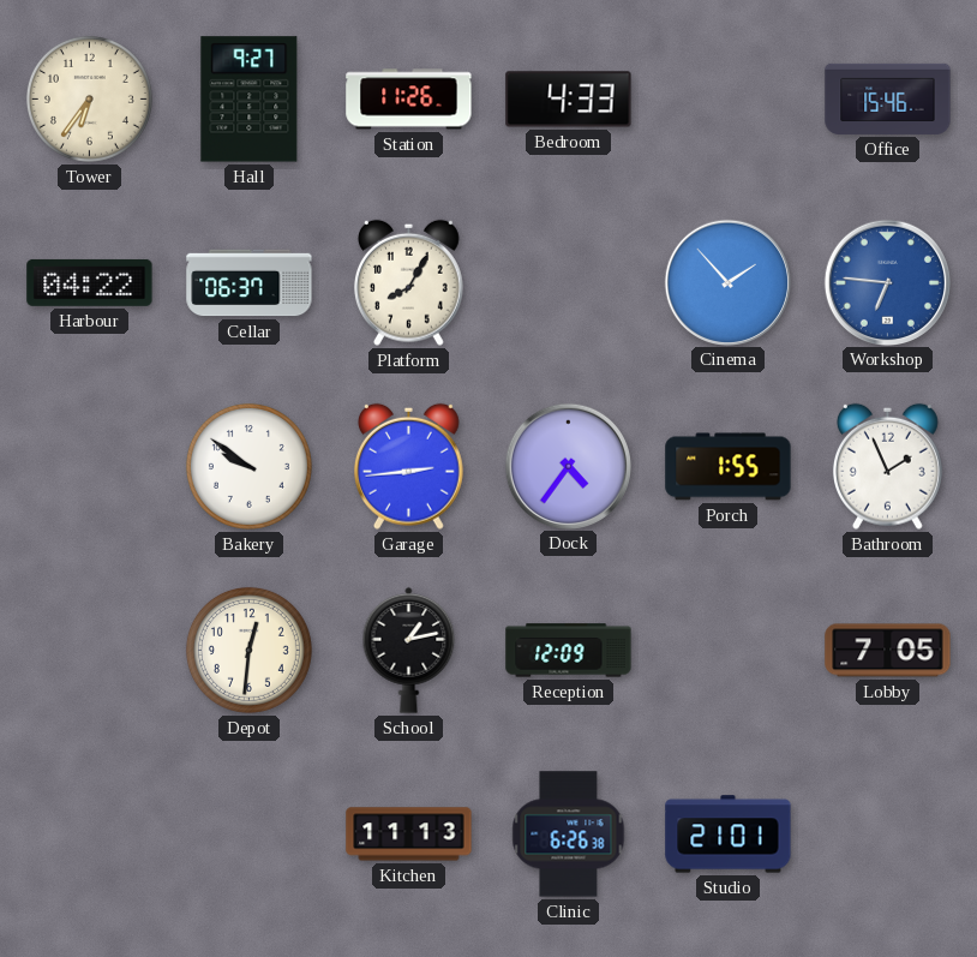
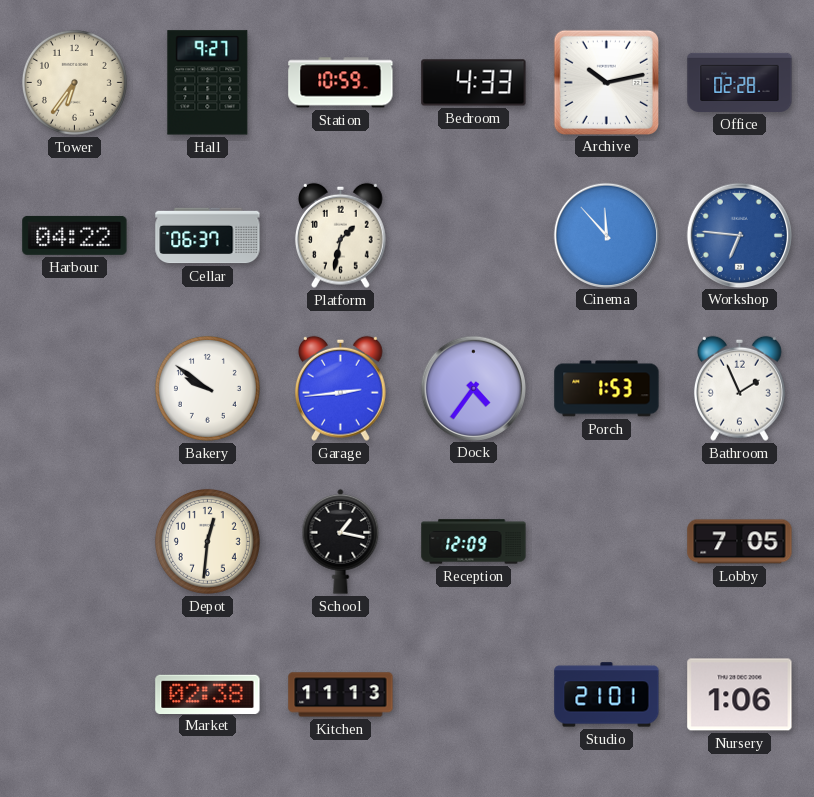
Station: 11:26 -> 10:59
Archive: none -> 10:13
Office: 15:46 -> 02:28
Platform: 8:05 -> 1:32
Cinema: 1:53 -> 11:53
Porch: 1:55 -> 1:53
School: 1:13 -> 1:17
Market: none -> 02:38
Clinic: 6:26 -> none
Nursery: none -> 1:06
